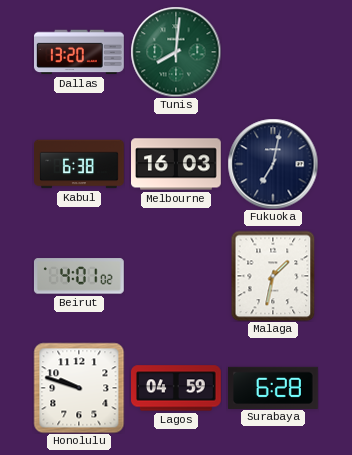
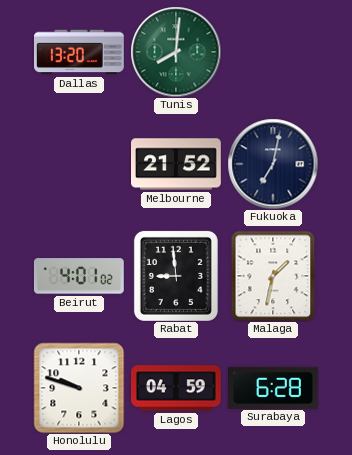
Kabul: 6:38 -> none
Melbourne: 16:03 -> 21:52
Rabat: none -> 8:59
